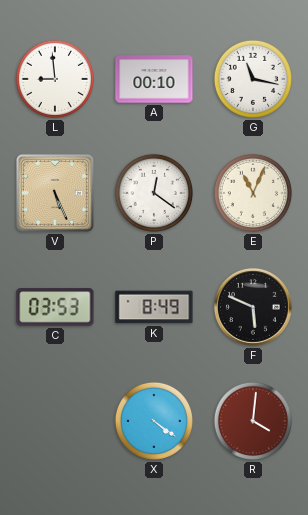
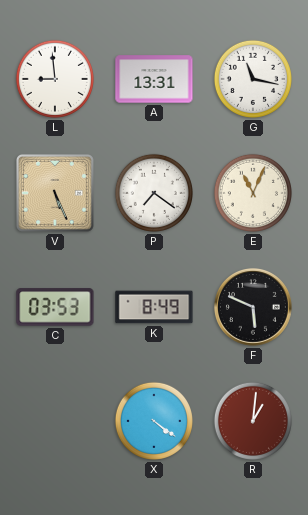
A: 00:10 -> 13:31
P: 12:21 -> 7:21
R: 4:01 -> 1:01
